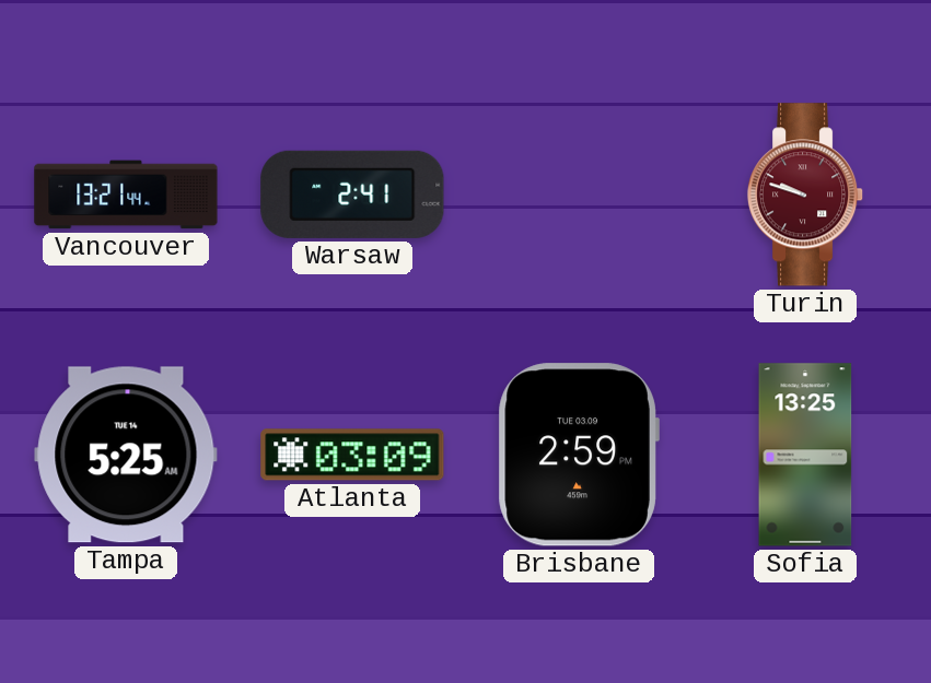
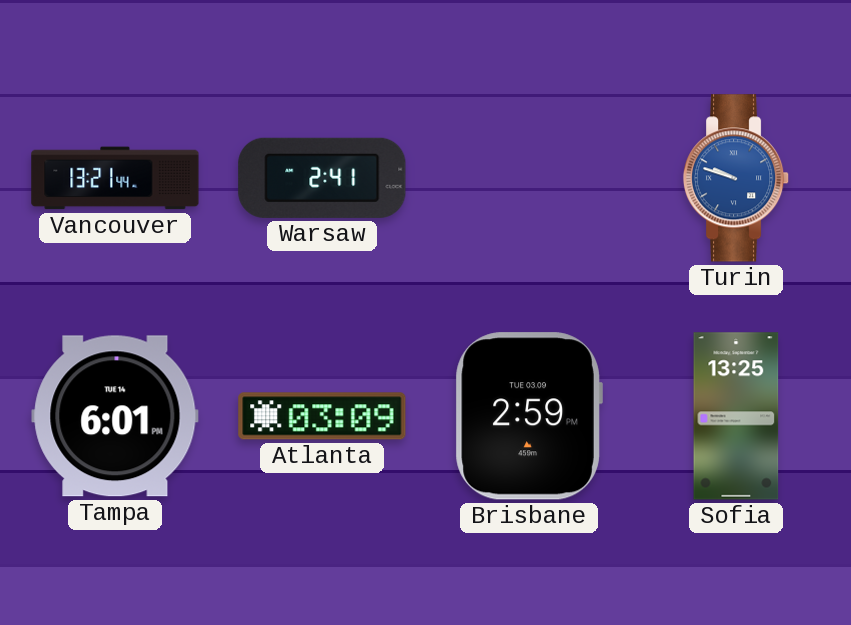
Turin dial: burgundy -> blue
Tampa: 5:25 -> 6:01
